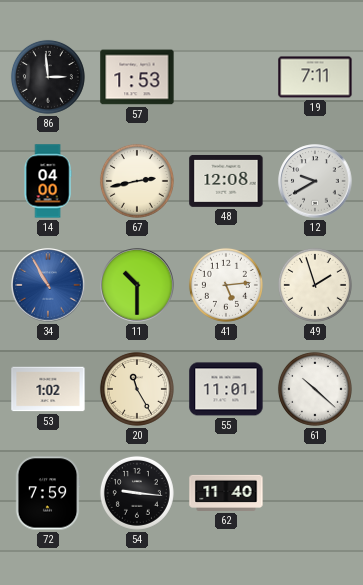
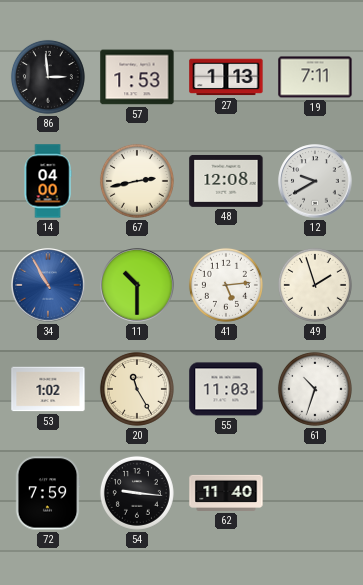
27: none -> 1:13
55: 11:01 -> 11:03
61: 10:22 -> 10:33
